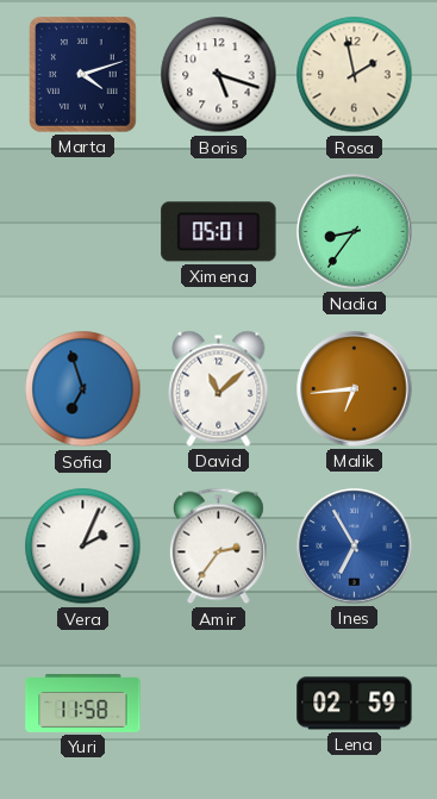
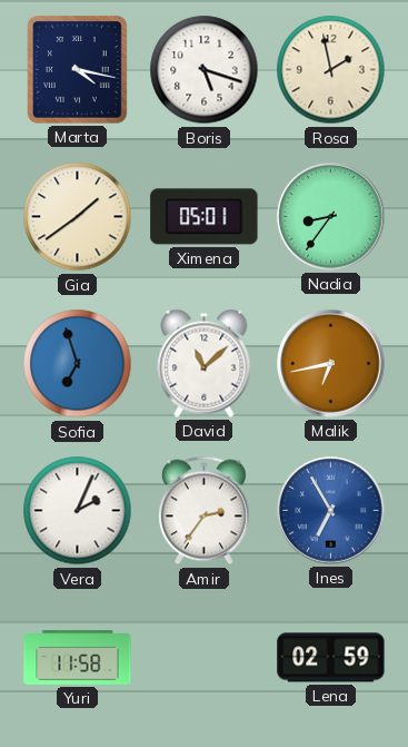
Marta: 4:12 -> 4:17
Gia: none -> 1:39
Malik: 6:44 -> 6:43
